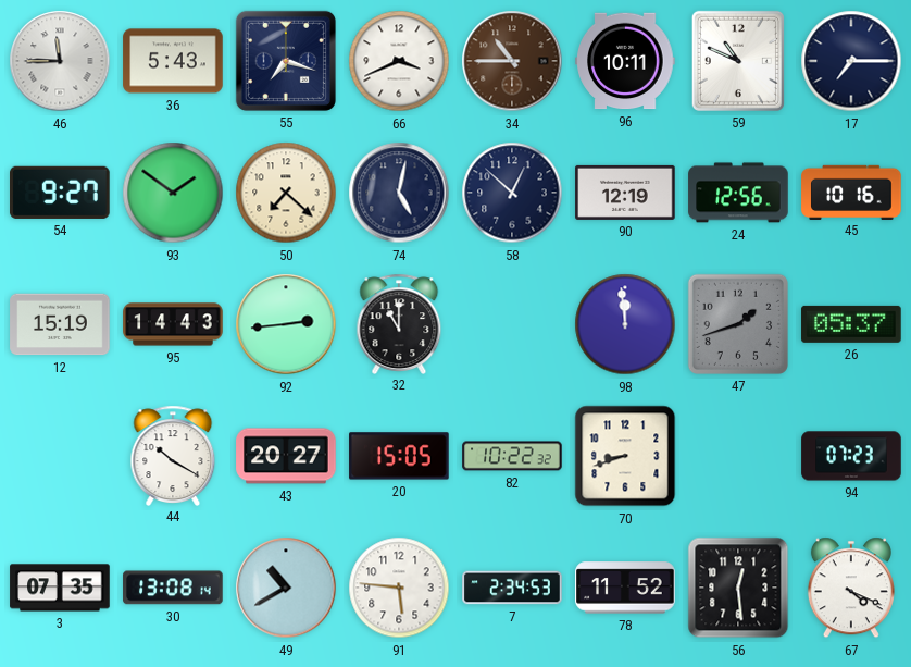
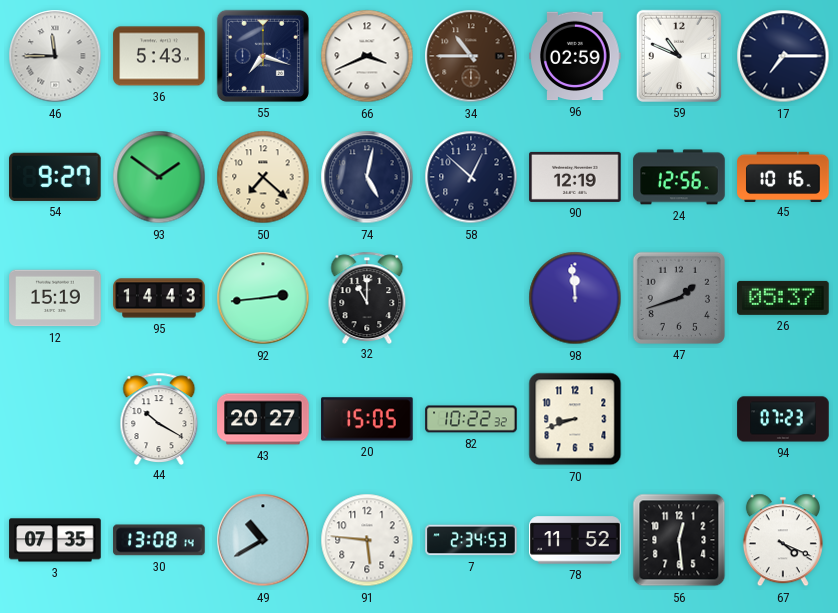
96: 10:11 -> 02:59
